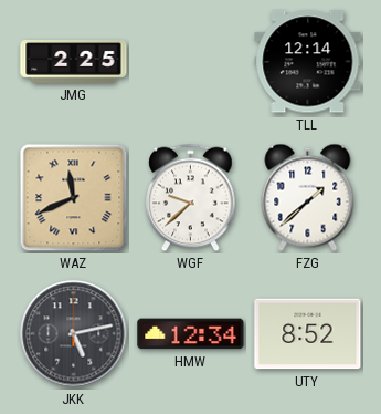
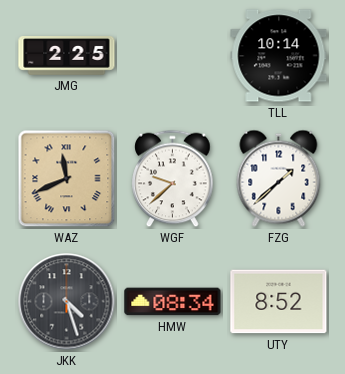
TLL: 12:14 -> 10:14
JKK: 5:13 -> 4:27
HMW: 12:34 -> 08:34
